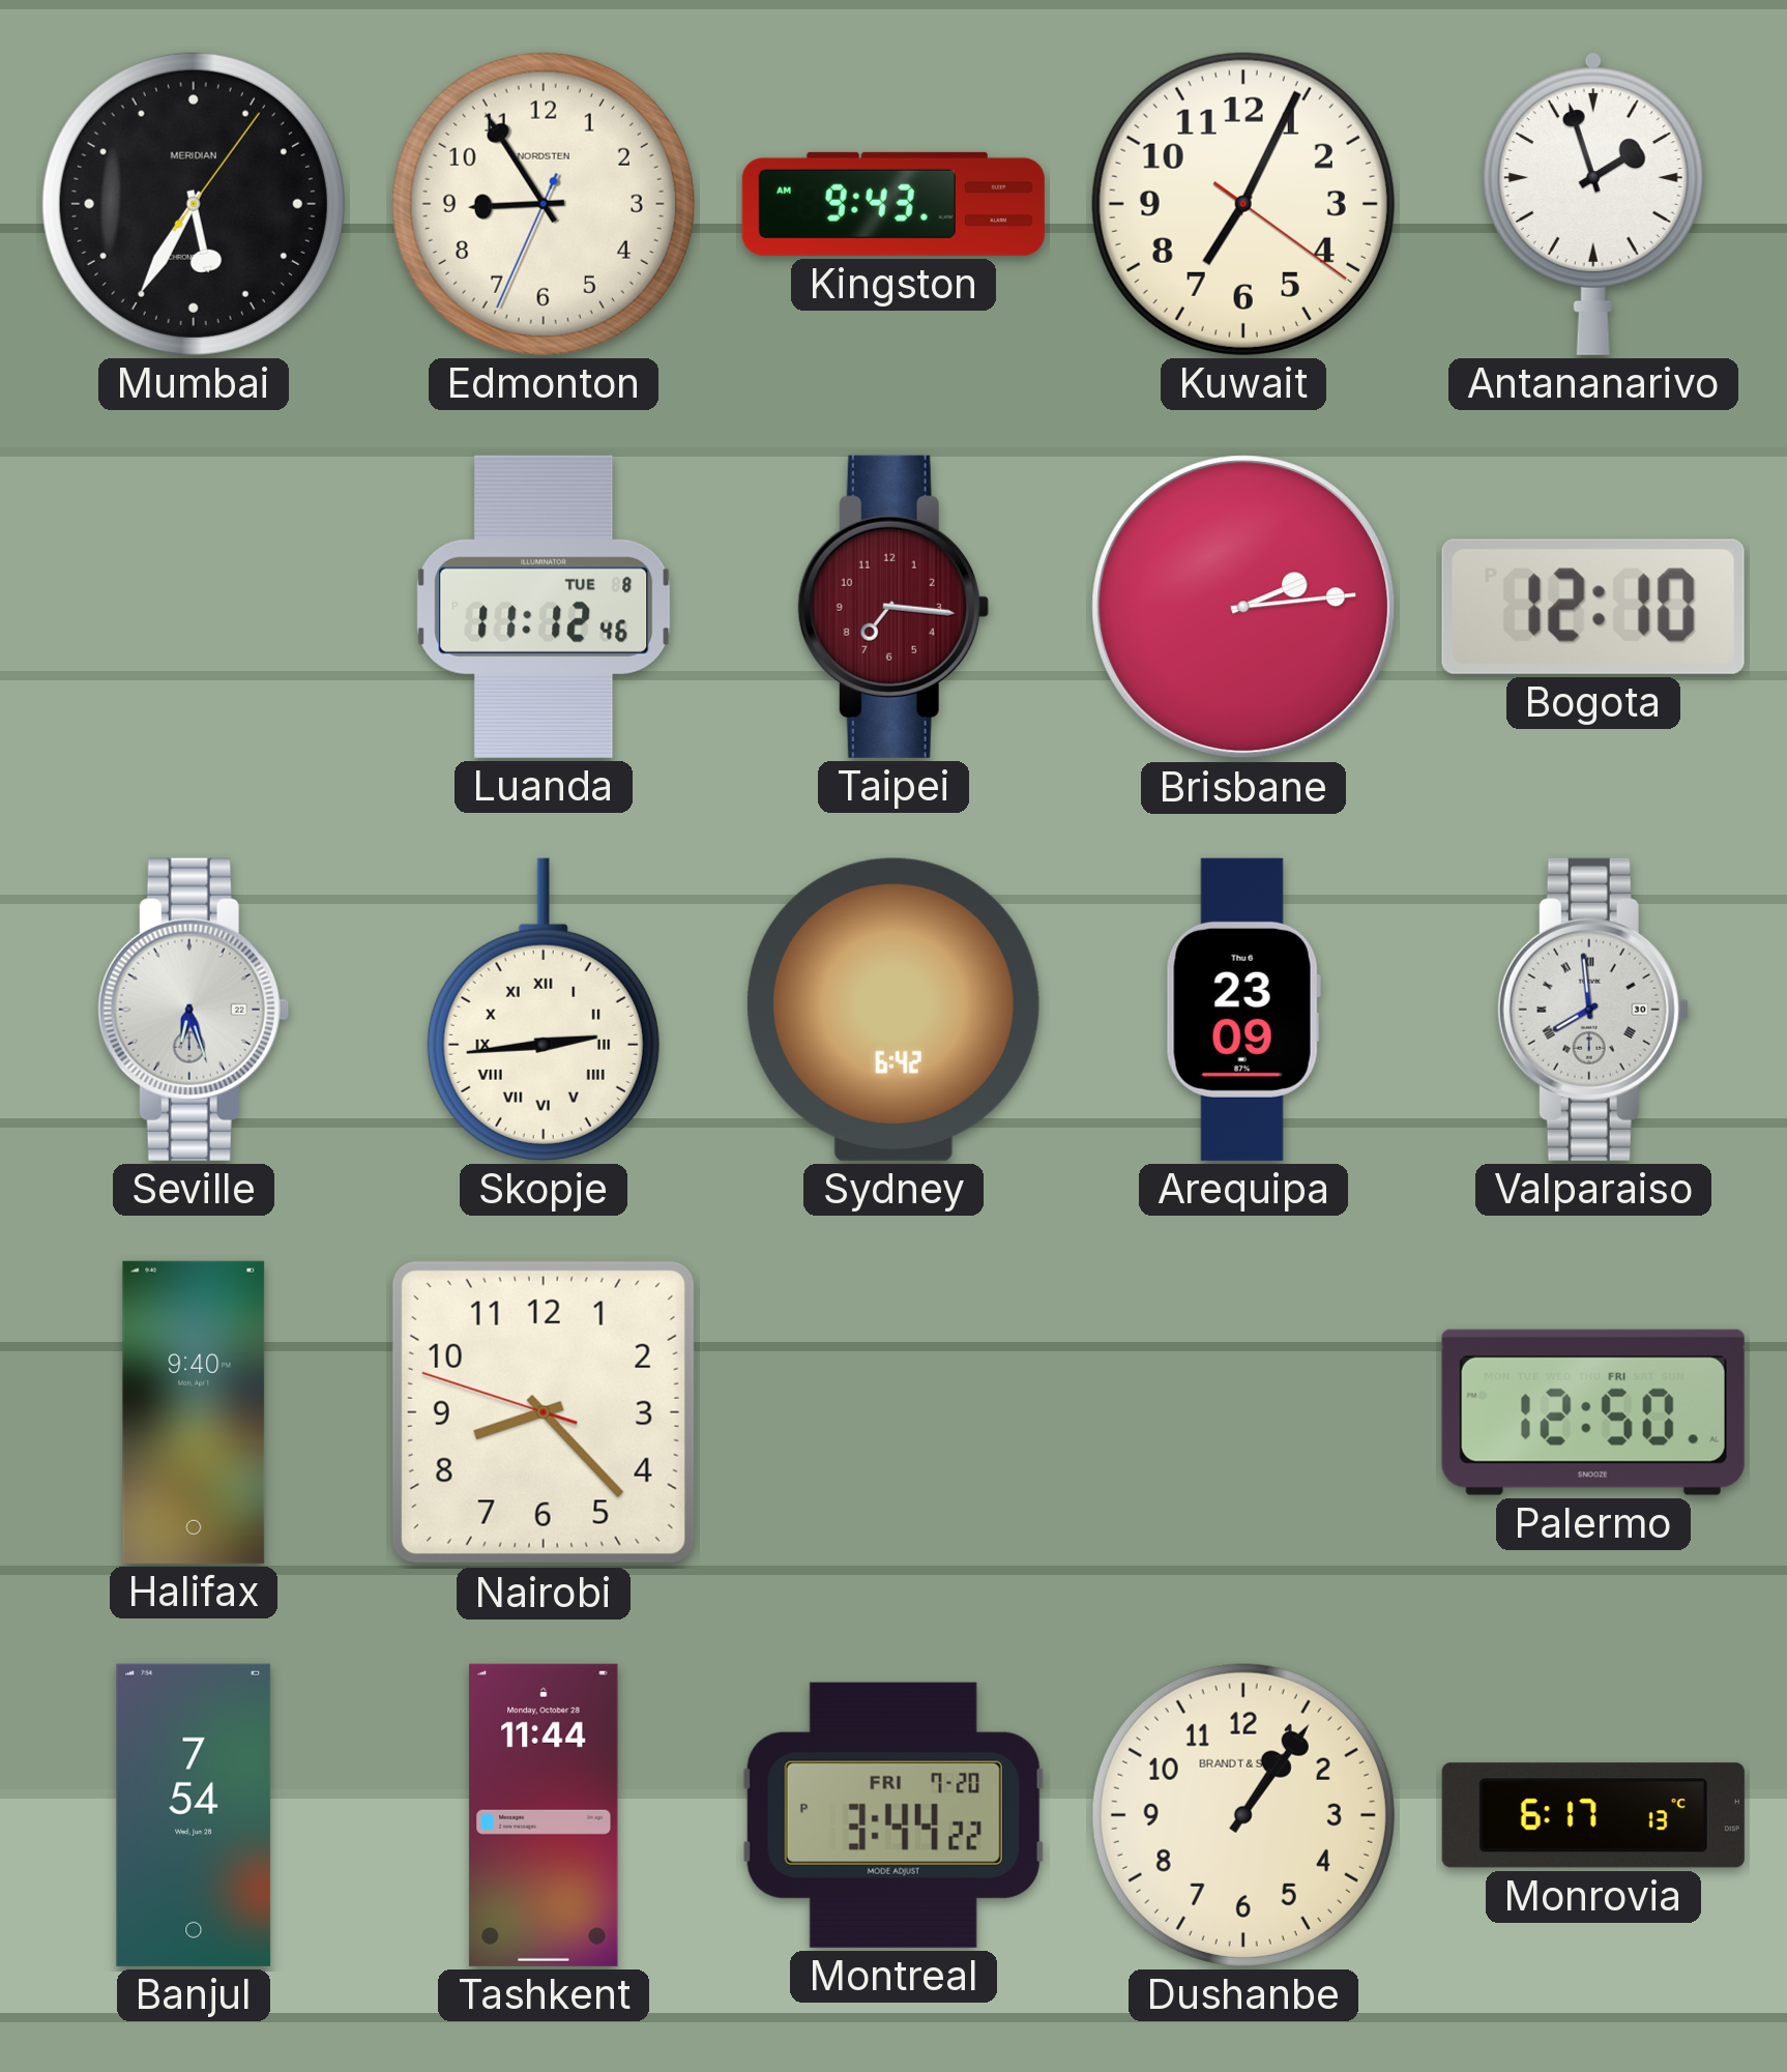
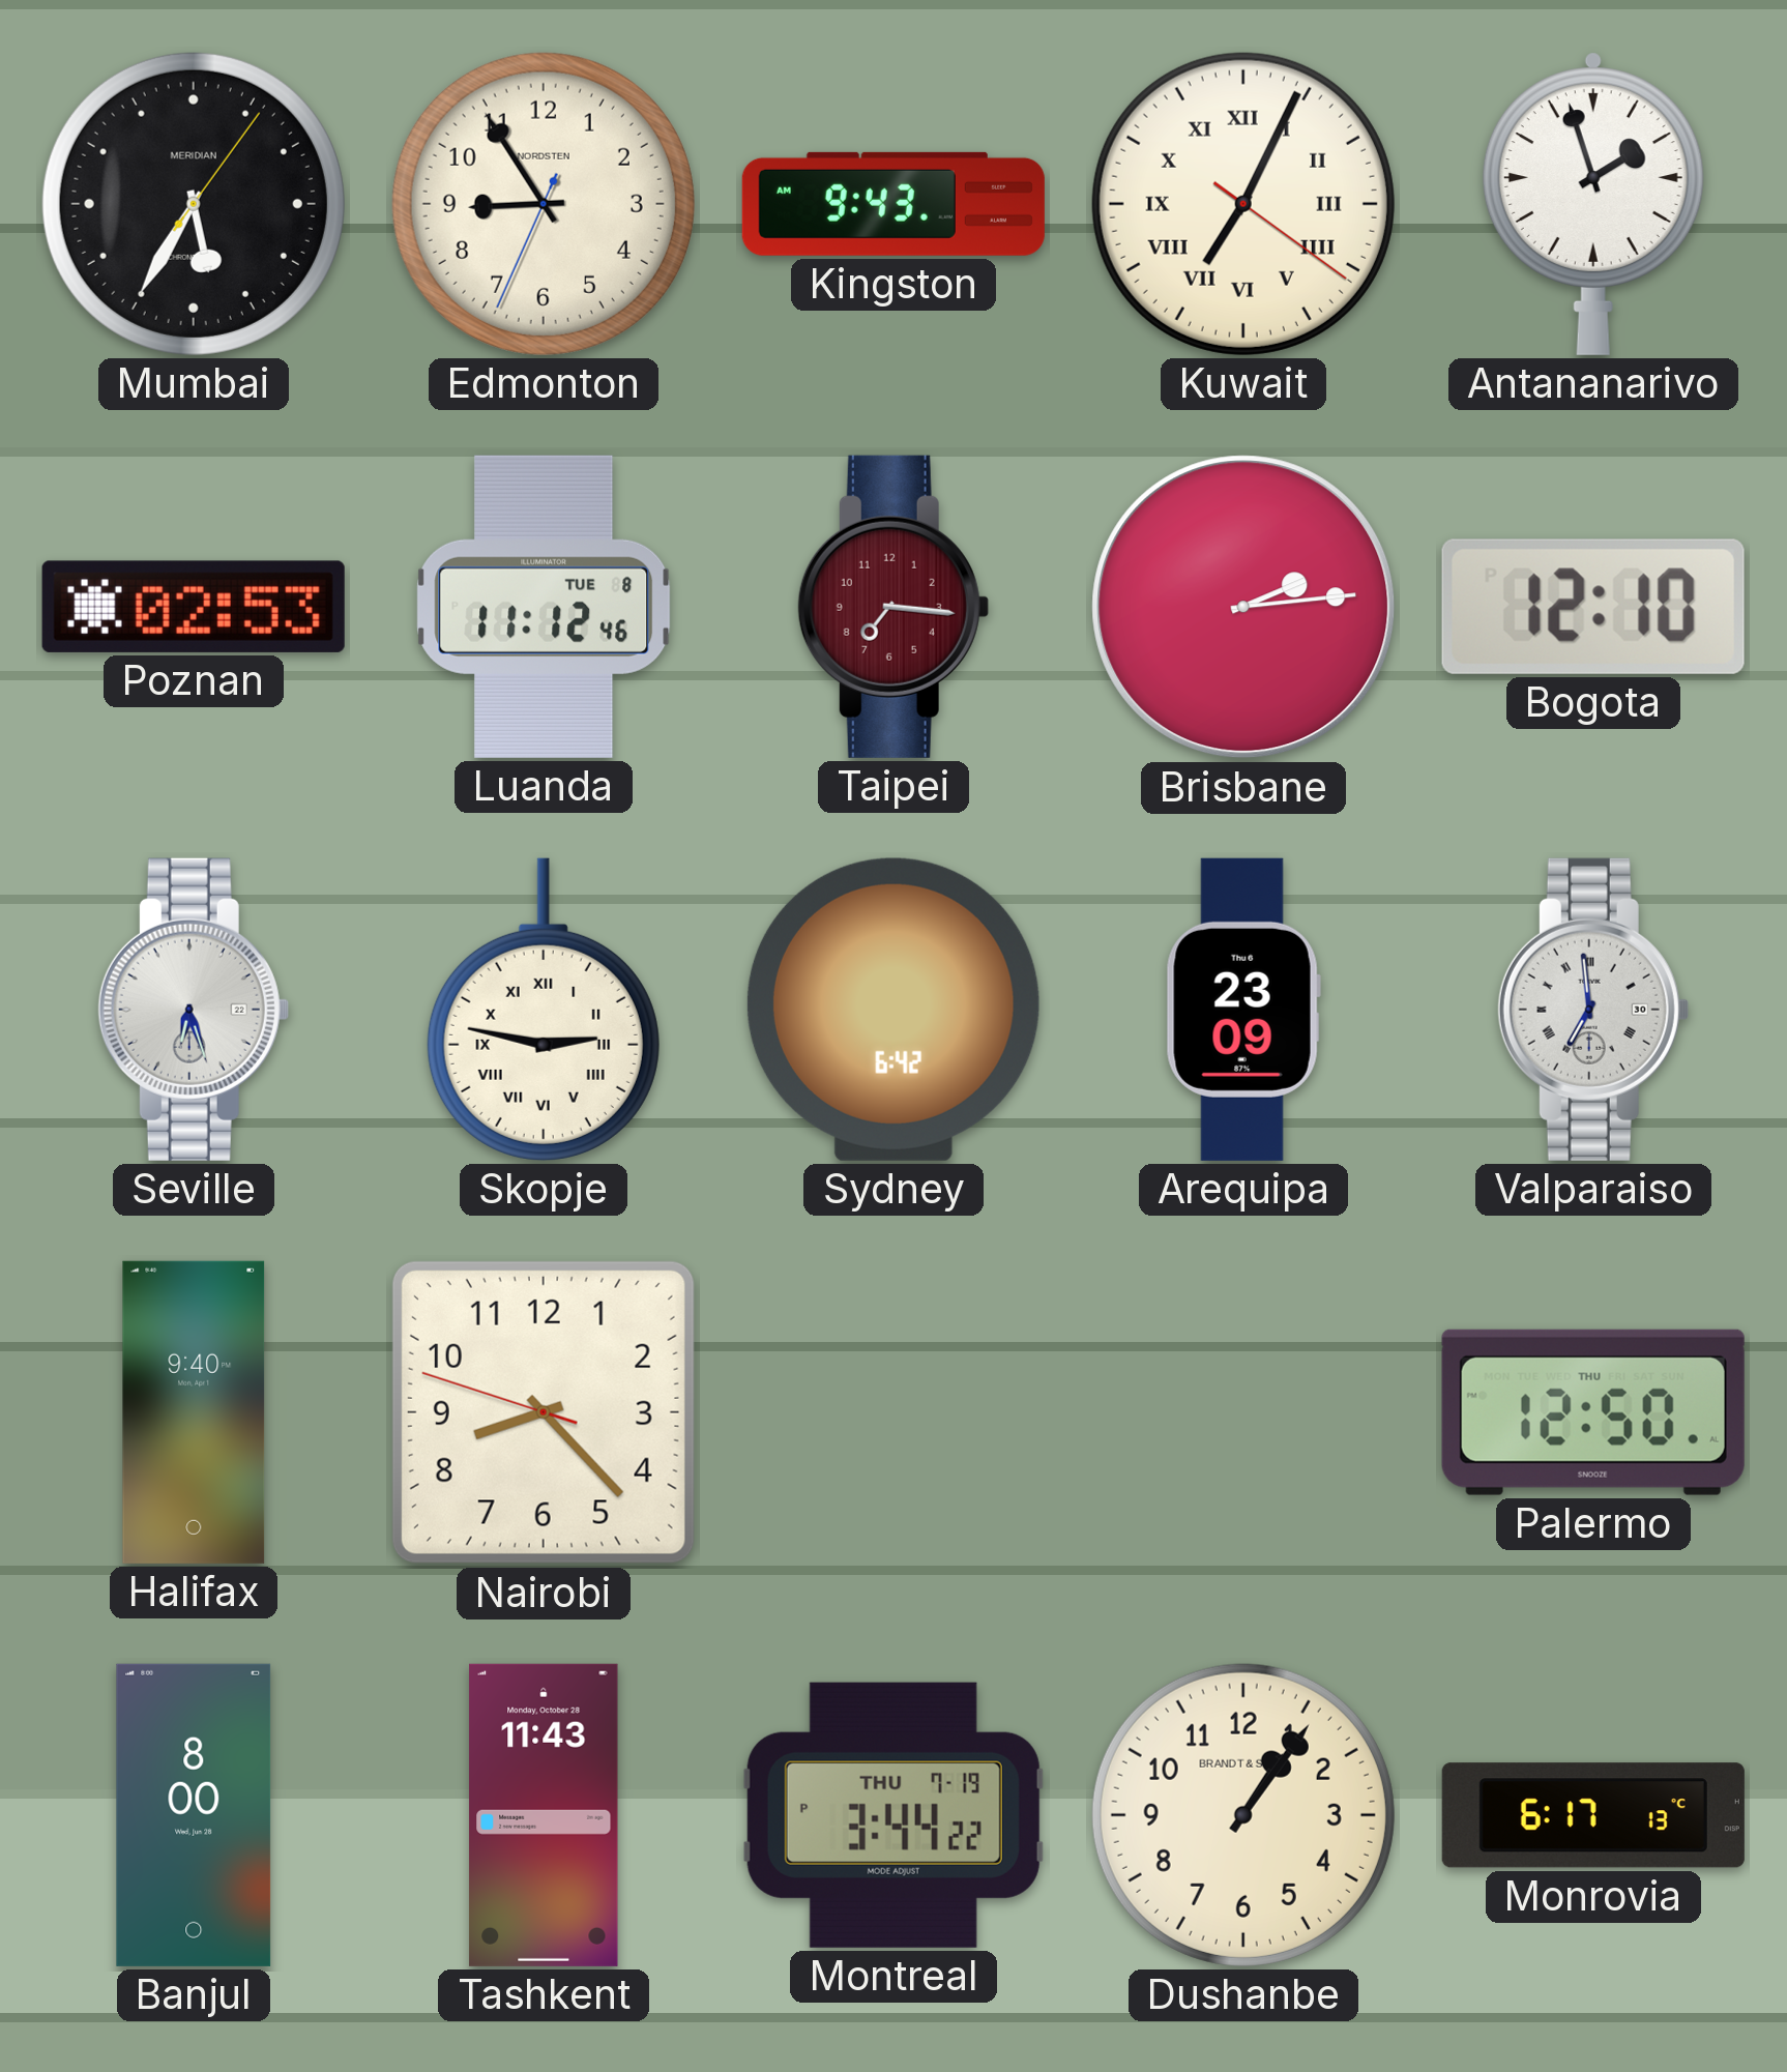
Kuwait numerals: Arabic -> Roman
Poznan: none -> 02:53
Skopje: 2:44 -> 2:47
Valparaiso: 7:59 -> 6:59
Palermo date: FRI -> THU
Banjul: 7:54 -> 8:00
Tashkent: 11:44 -> 11:43
Montreal date: FRI 7-20 -> THU 7-19
